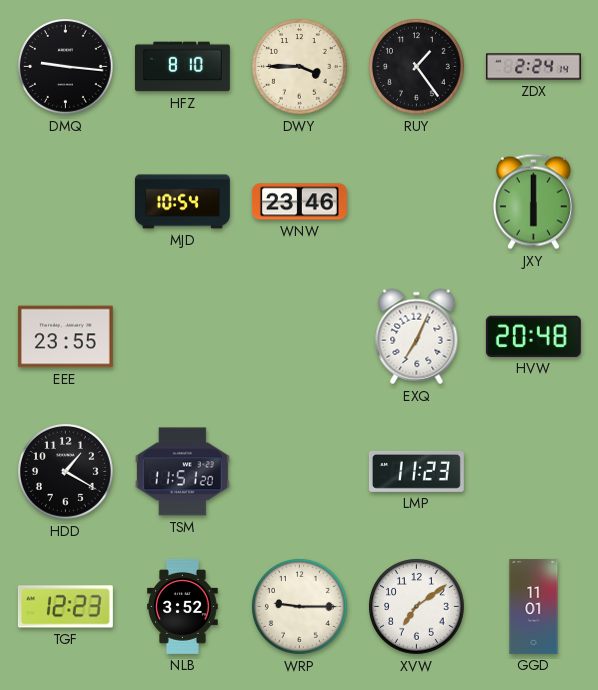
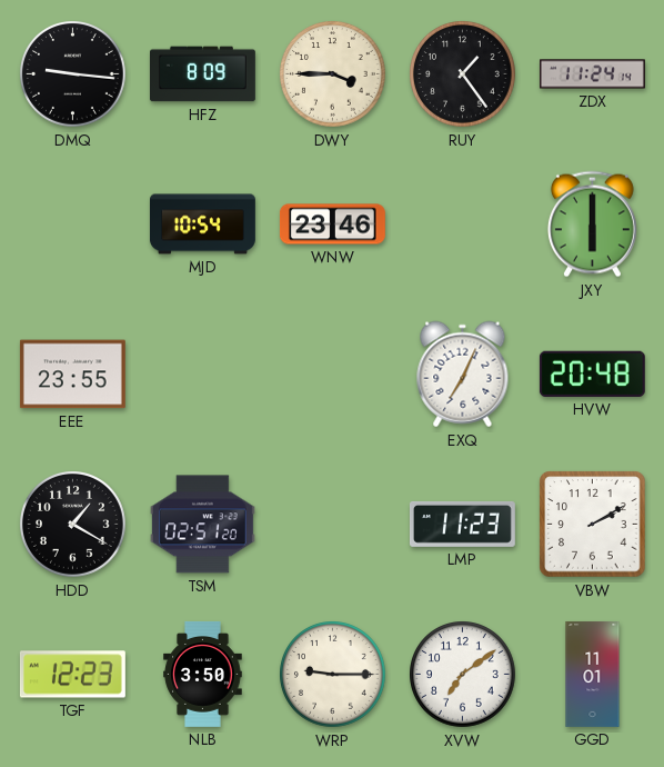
HFZ: 8:10 -> 8:09
ZDX: 2:24 -> 11:24
TSM: 11:51 -> 02:51
VBW: none -> 2:10
NLB: 3:52 -> 3:50
